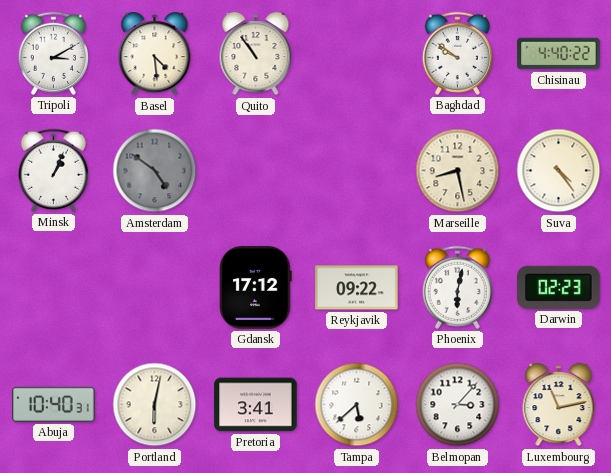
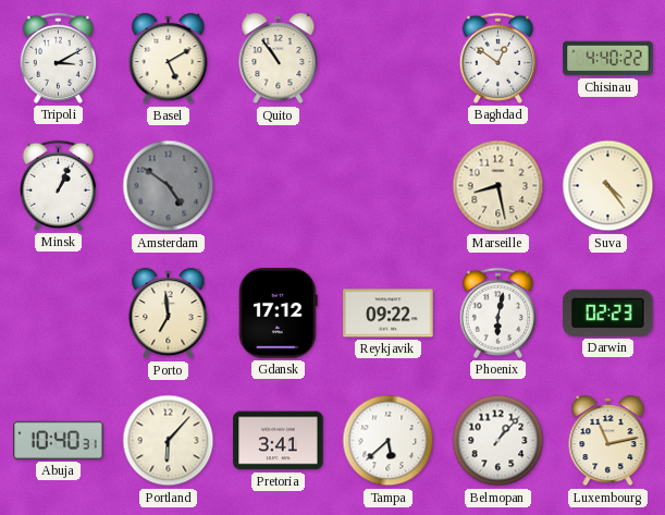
Basel: 4:29 -> 5:10
Baghdad: 9:51 -> 12:51
Porto: none -> 6:59
Portland: 6:02 -> 6:07
Belmopan: 3:07 -> 1:07
